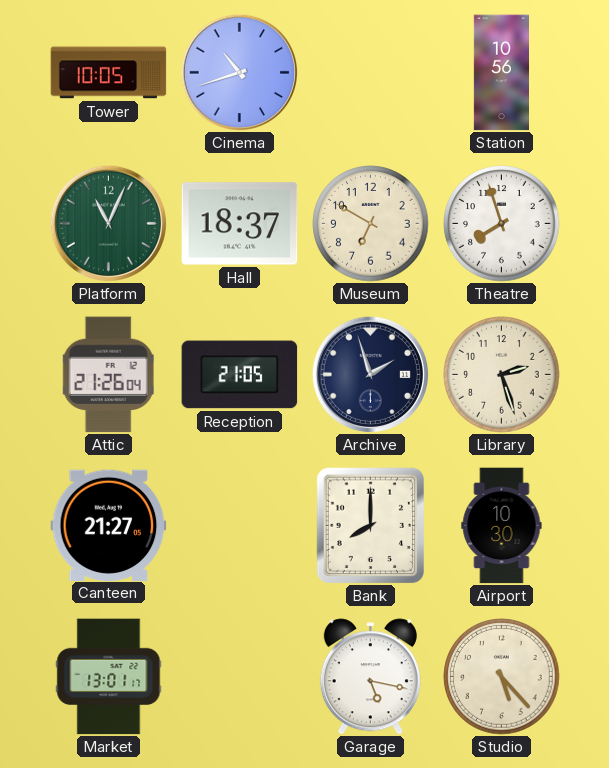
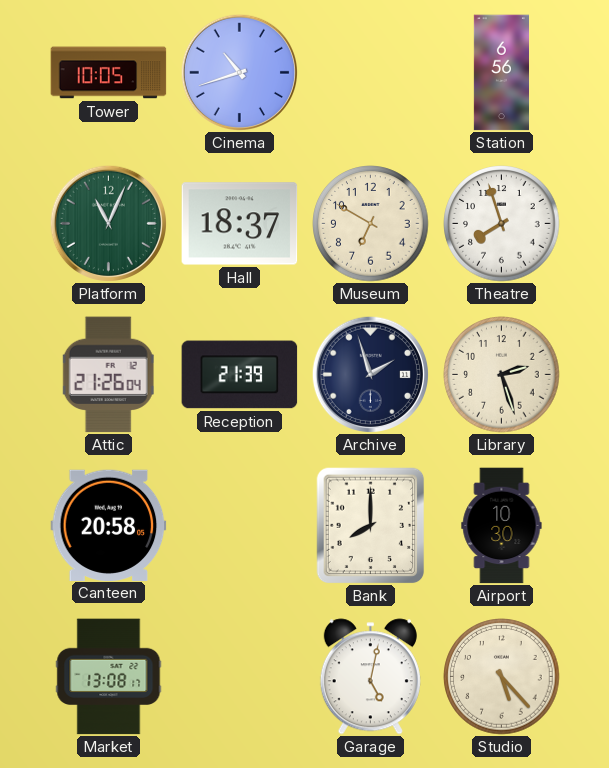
Station: 10:56 -> 6:56
Reception: 21:05 -> 21:39
Canteen: 21:27 -> 20:58
Market: 13:01 -> 13:08
Garage: 5:17 -> 5:02
